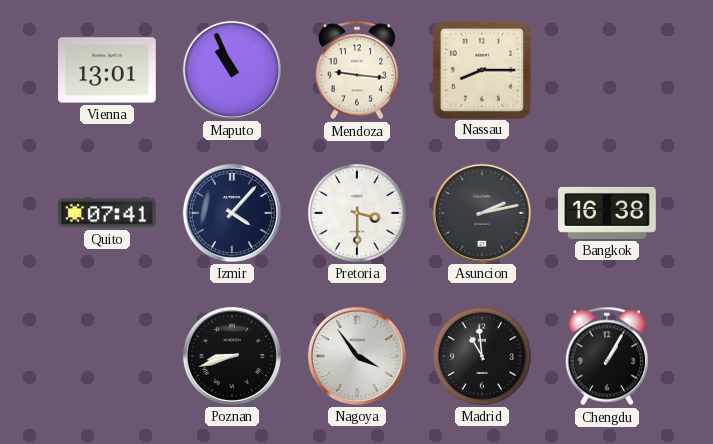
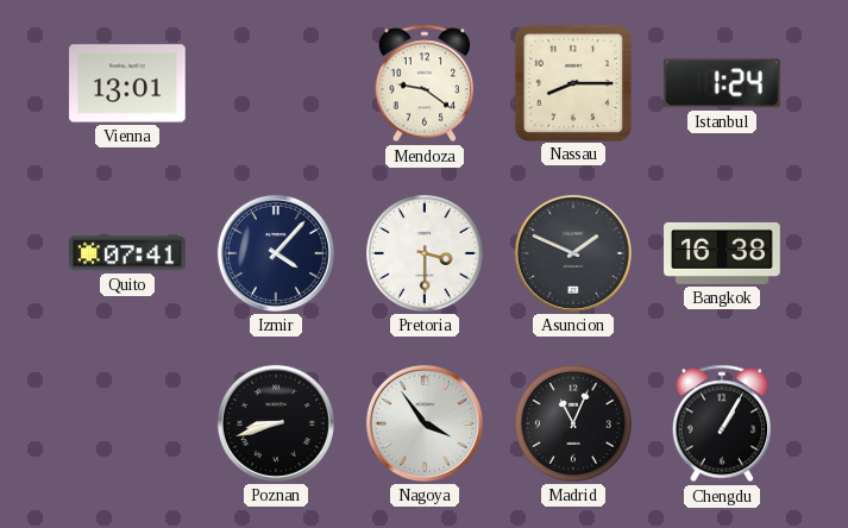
Maputo: 10:56 -> none
Mendoza: 9:16 -> 9:21
Istanbul: none -> 1:24
Asuncion: 2:13 -> 1:49
Madrid: 10:59 -> 11:04
